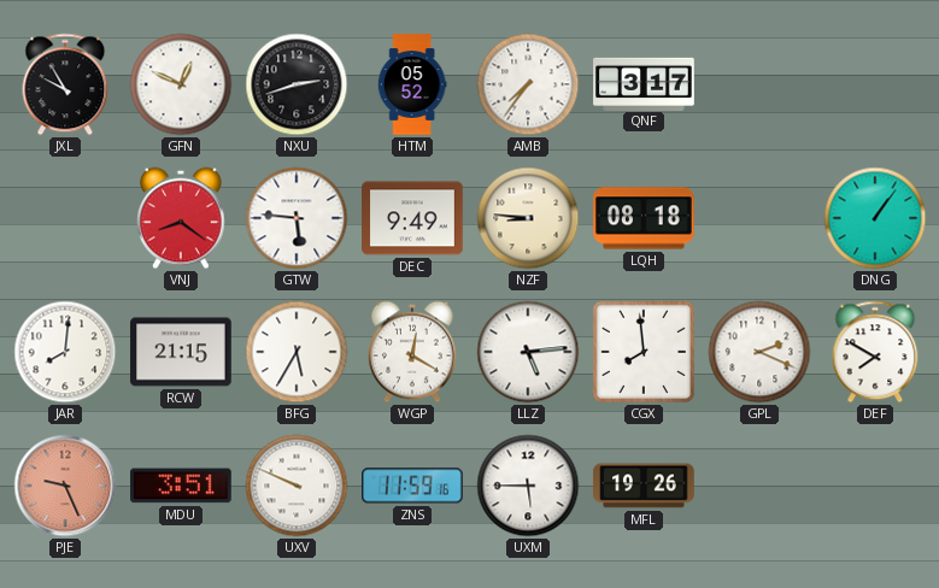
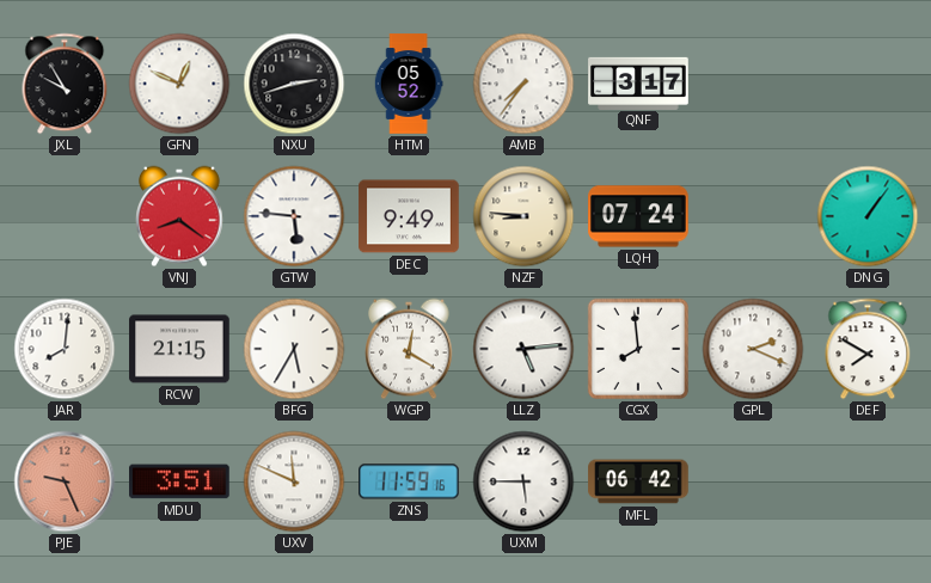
LQH: 08:18 -> 07:24
UXV: 9:49 -> 11:49
MFL: 19:26 -> 06:42
